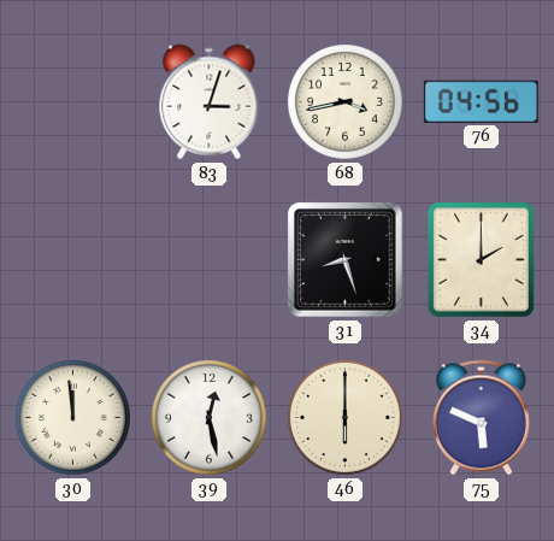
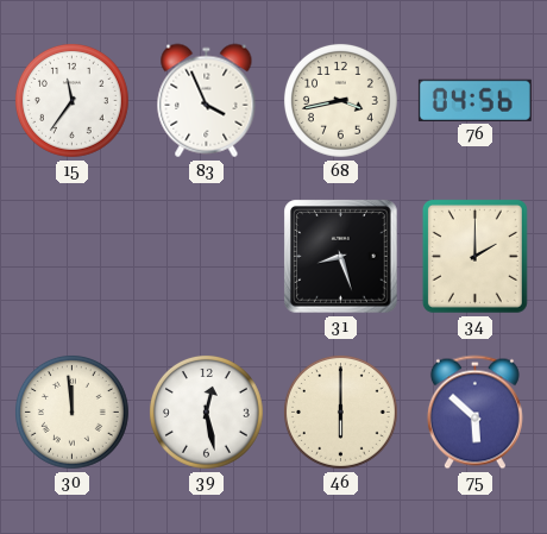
15: none -> 11:36
83: 3:03 -> 3:56
75: 5:49 -> 5:52
